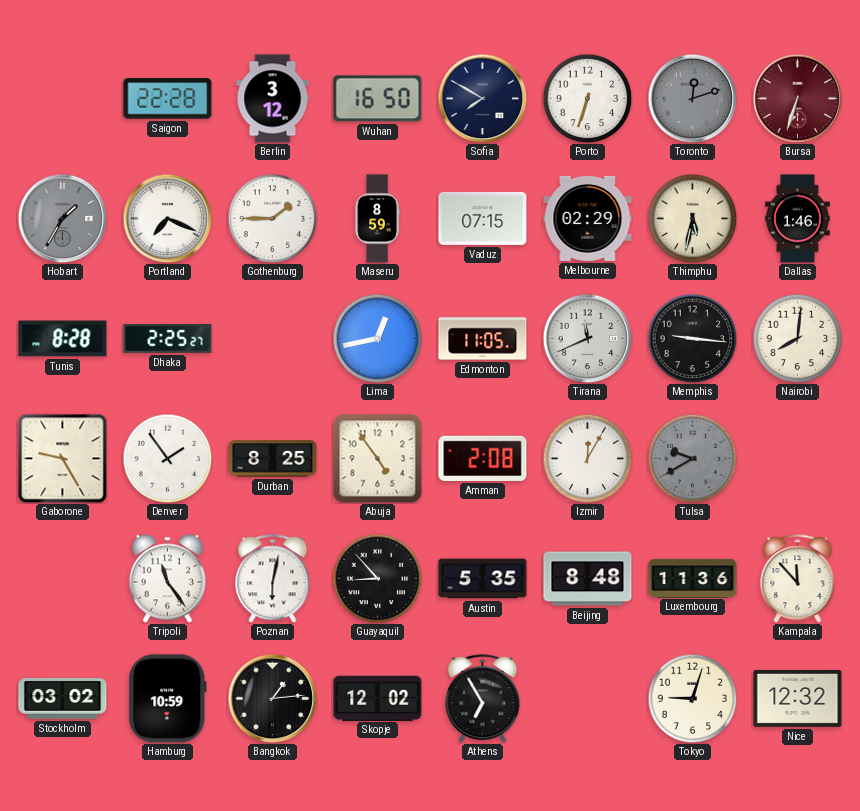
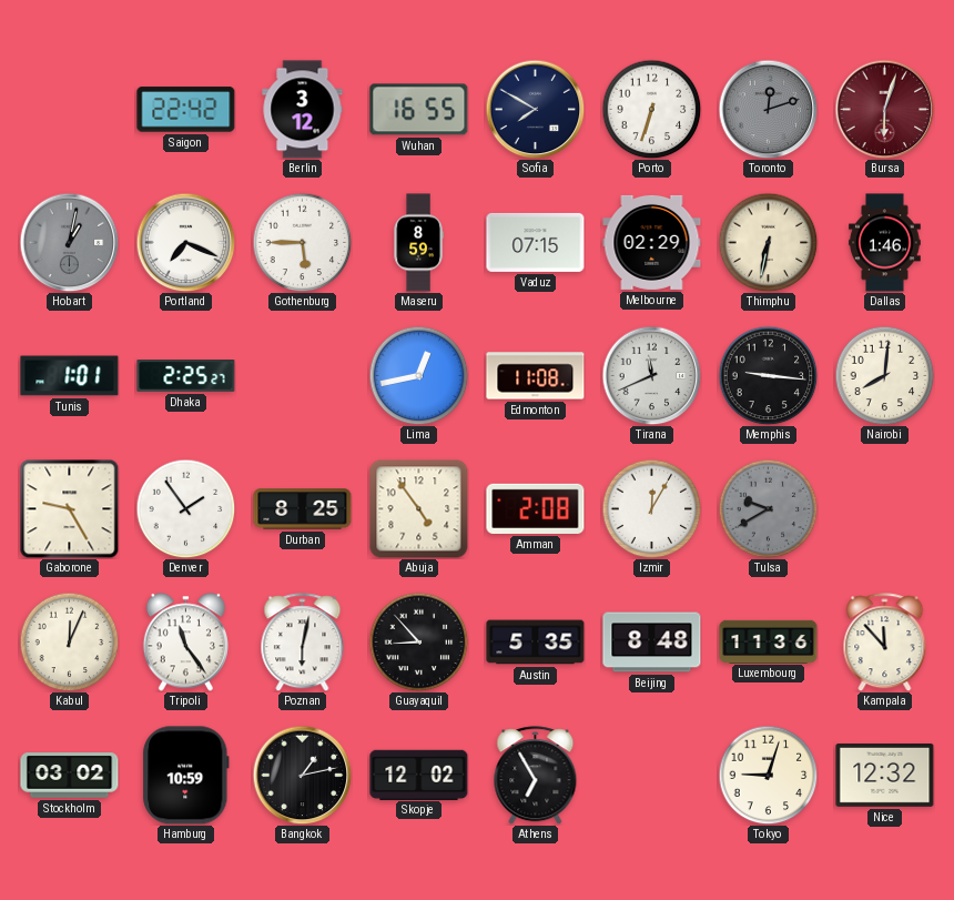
Saigon: 22:28 -> 22:42
Wuhan: 16:50 -> 16:55
Bursa: 6:33 -> 6:03
Hobart: 1:35 -> 1:02
Gothenburg: 1:45 -> 5:45
Thimphu: 5:32 -> 6:32
Tunis: 8:28 -> 1:01
Edmonton: 11:05 -> 11:08
Kabul: none -> 12:04
Bangkok: 1:14 -> 1:13
